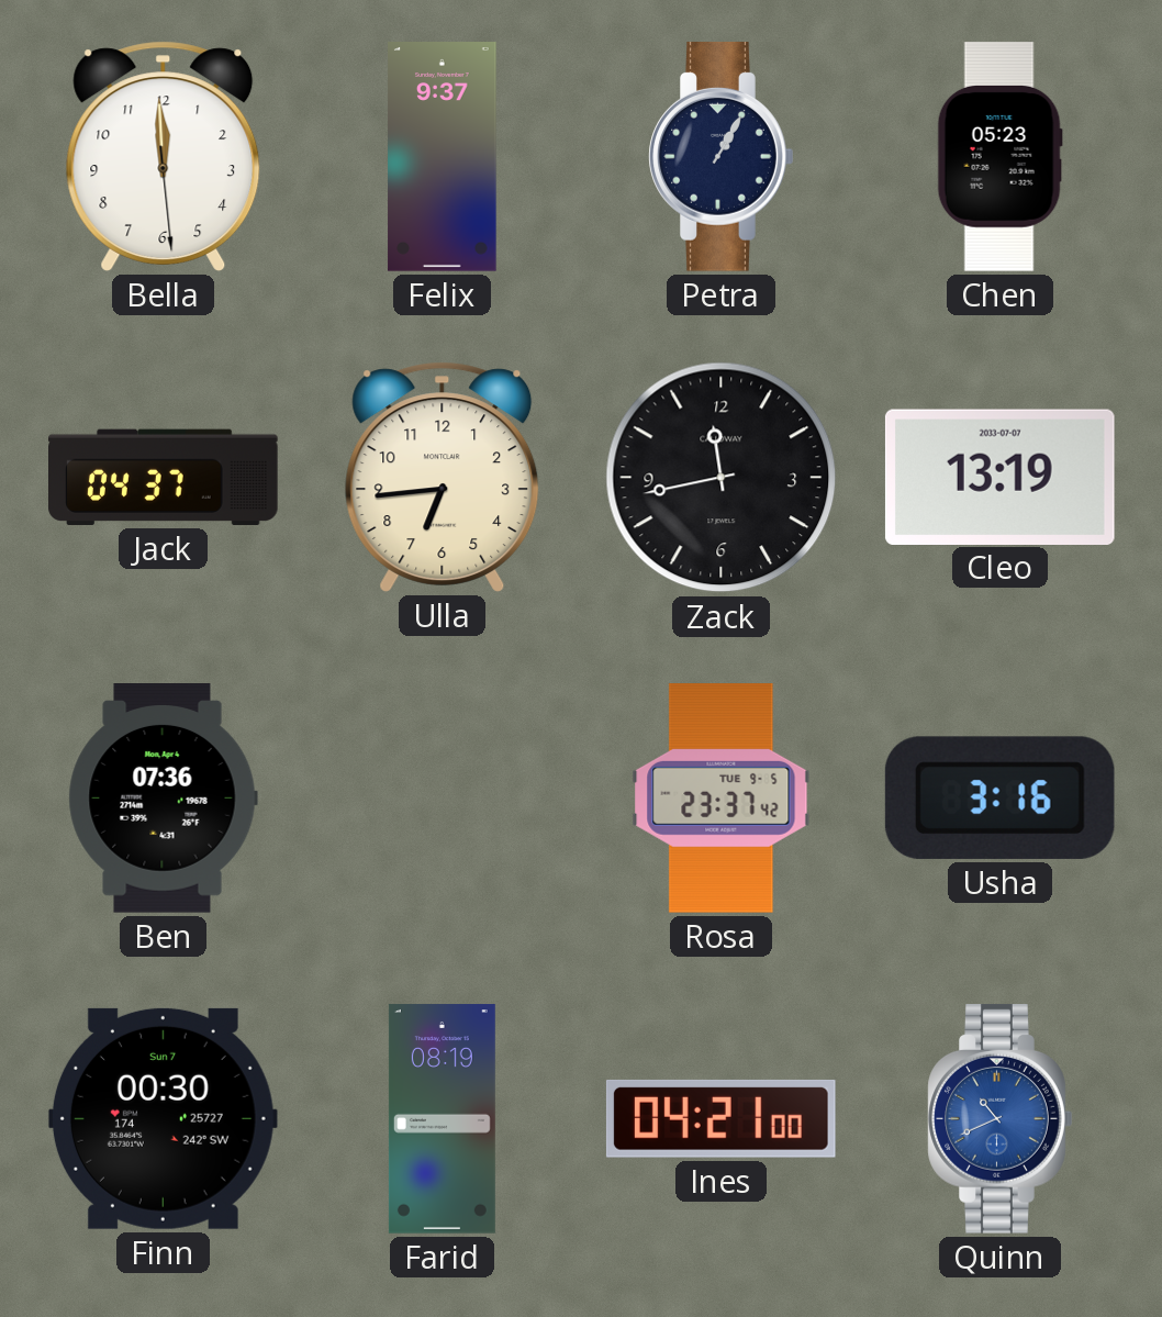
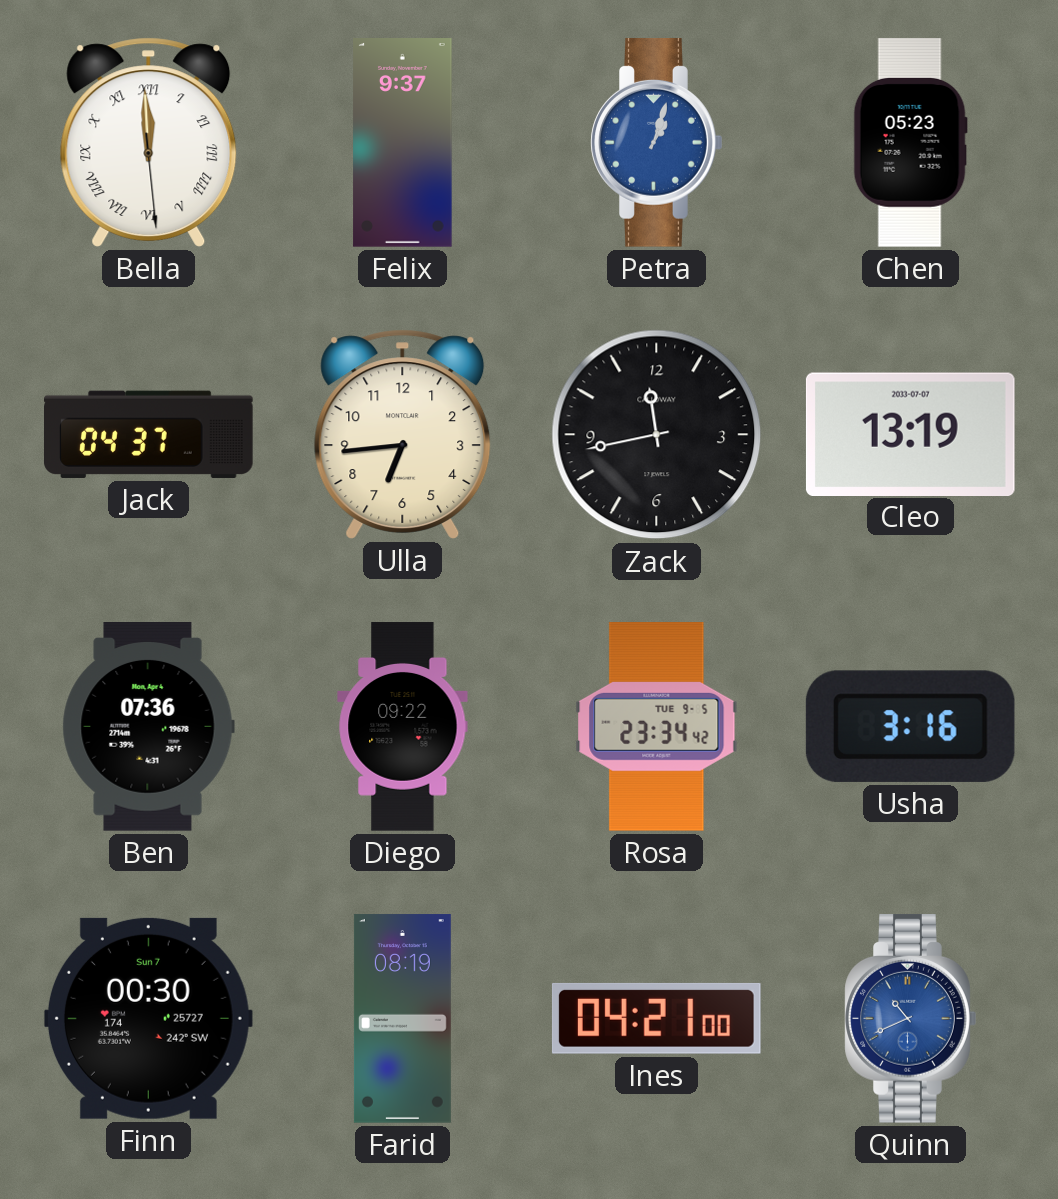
Bella numerals: Arabic -> Roman
Petra: 1:05 -> 1:03
Petra dial: navy -> blue
Diego: none -> 09:22
Rosa: 23:37 -> 23:34
